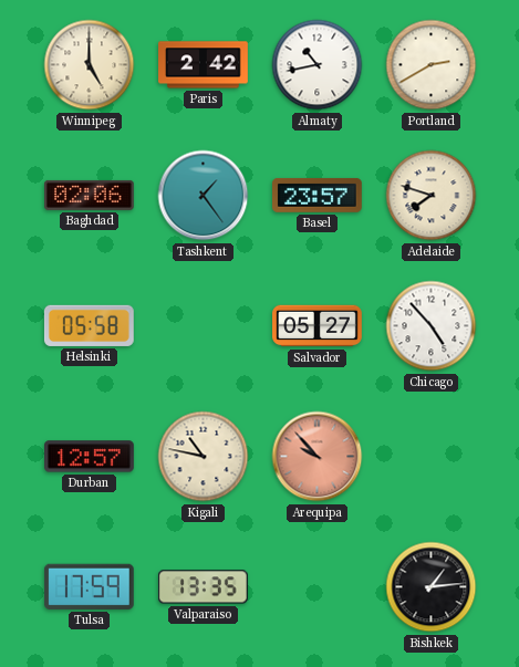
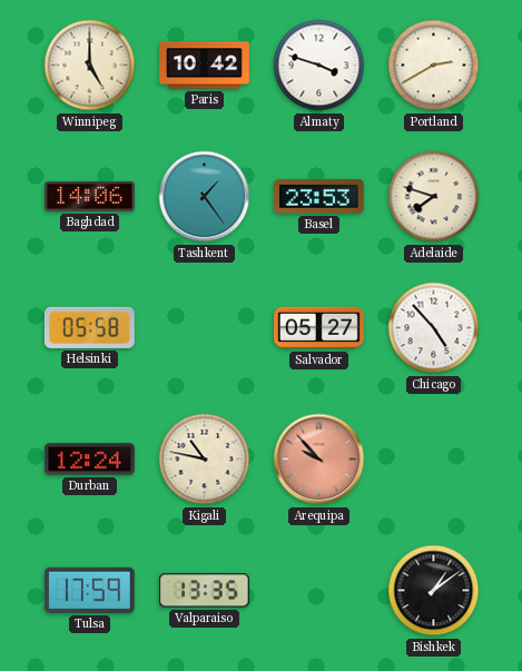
Paris: 2:42 -> 10:42
Almaty: 10:43 -> 3:48
Baghdad: 02:06 -> 14:06
Basel: 23:57 -> 23:53
Durban: 12:57 -> 12:24
Bishkek: 1:14 -> 1:09
